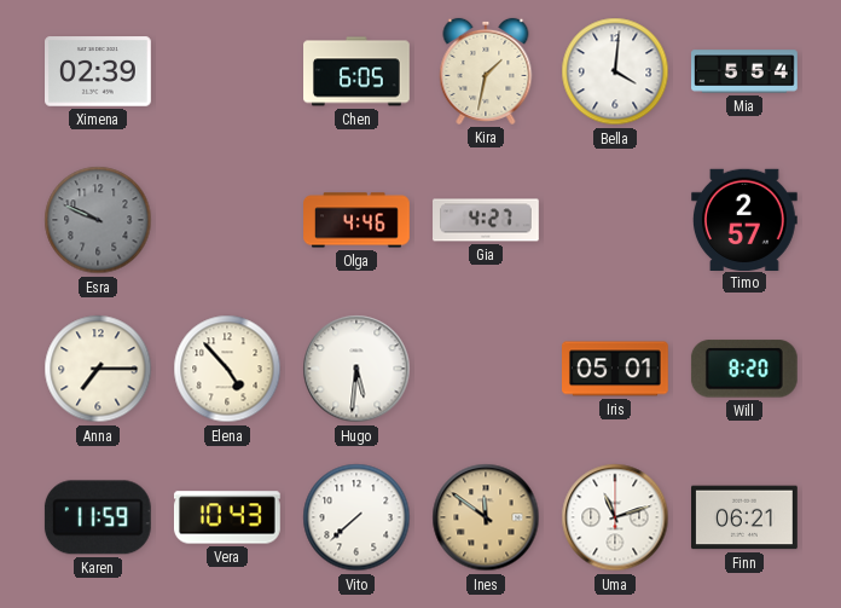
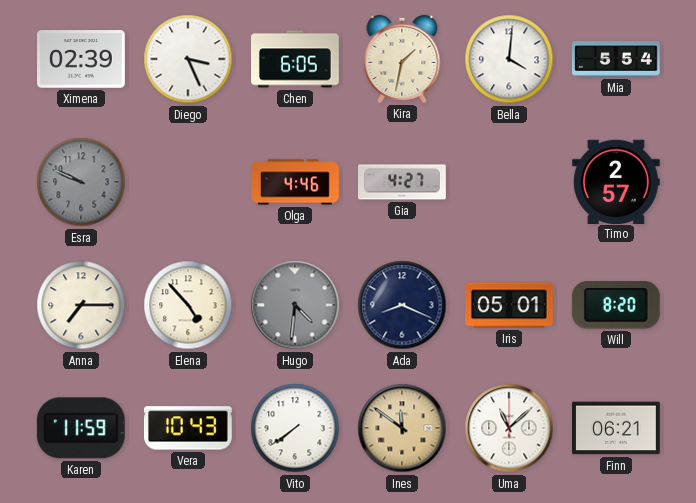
Diego: none -> 3:26
Hugo: 5:31 -> 4:31
Hugo dial: white -> grey
Ada: none -> 8:19
Vito: 7:38 -> 7:39
Uma: 11:12 -> 11:08
